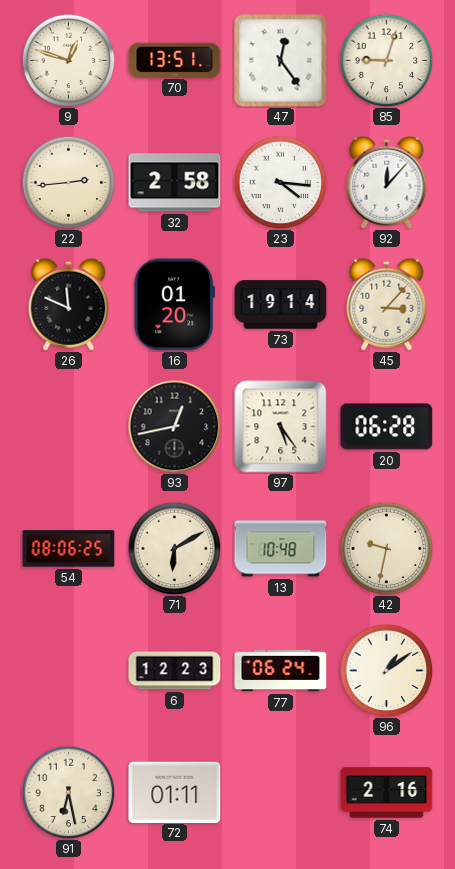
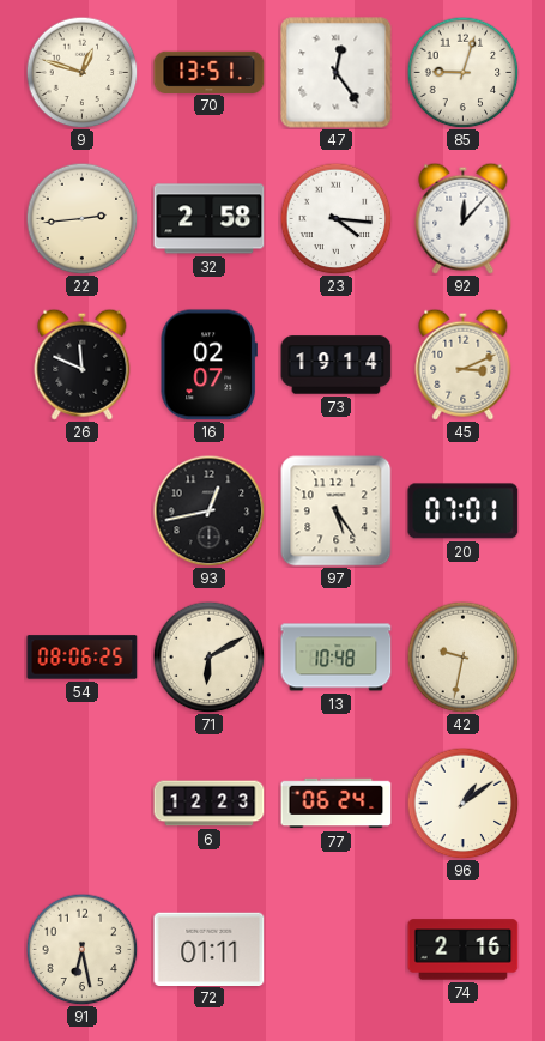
16: 01:20 -> 02:07
45: 3:07 -> 3:11
20: 06:28 -> 07:01
